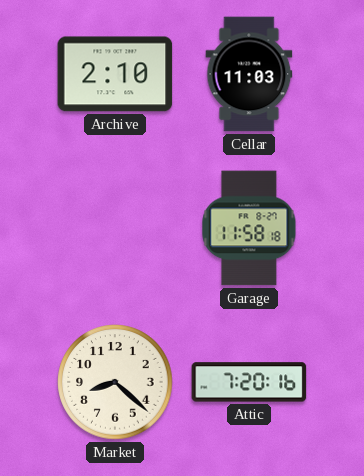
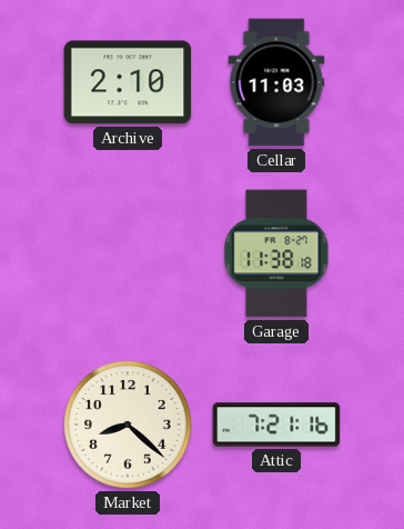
Garage: 11:58 -> 11:38
Attic: 7:20 -> 7:21
